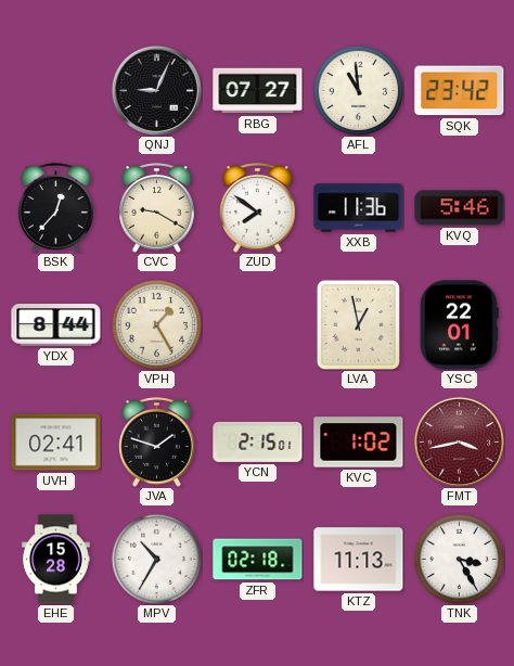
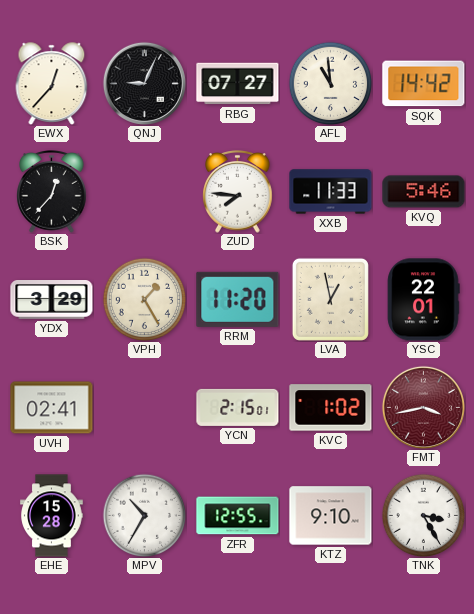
EWX: none -> 12:37
SQK: 23:42 -> 14:42
CVC: 9:20 -> none
ZUD: 7:51 -> 7:46
XXB: 11:36 -> 11:33
YDX: 8:44 -> 3:29
RRM: none -> 11:20
JVA: 1:48 -> none
ZFR: 02:18 -> 12:55
KTZ: 11:13 -> 9:10
